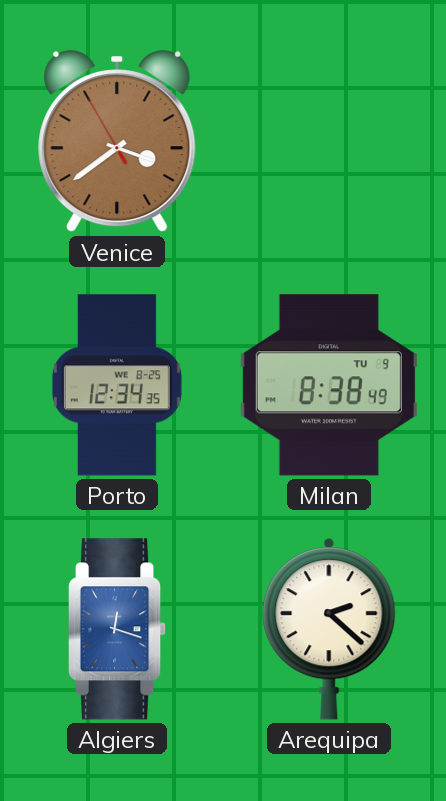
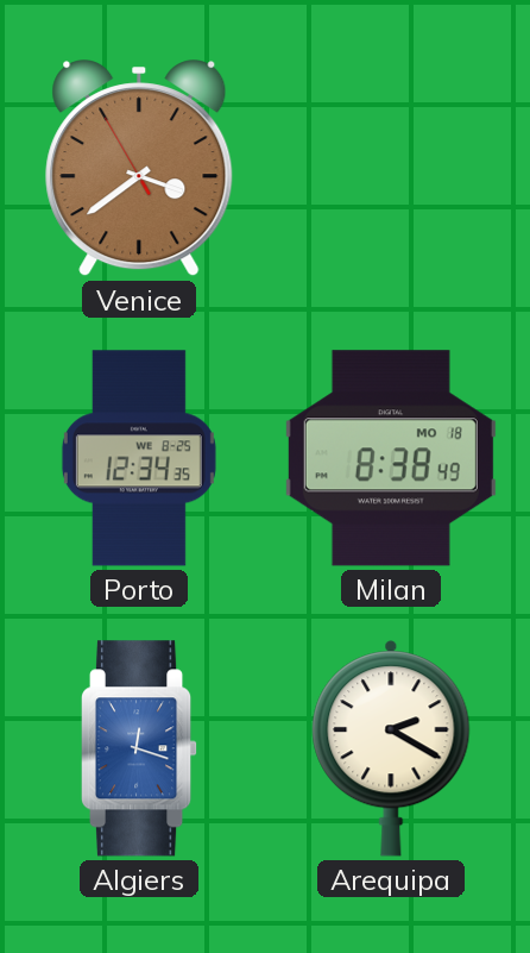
Milan date: TU 9 -> MO 18
Arequipa: 2:22 -> 2:20
